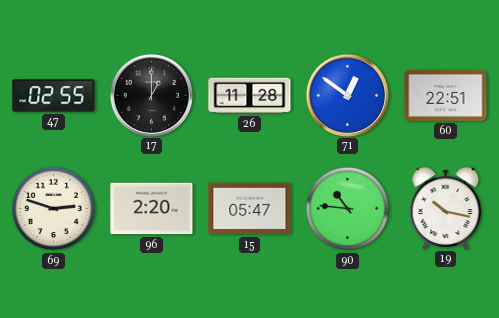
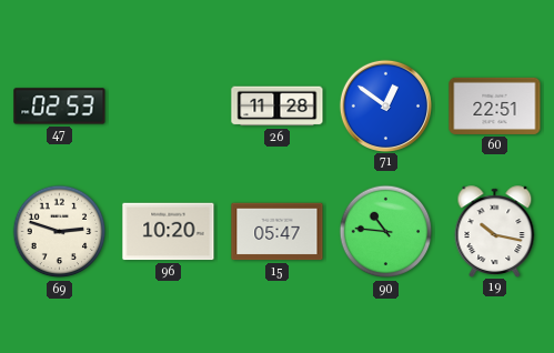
47: 02:55 -> 02:53
17: 1:00 -> none
96: 2:20 -> 10:20
